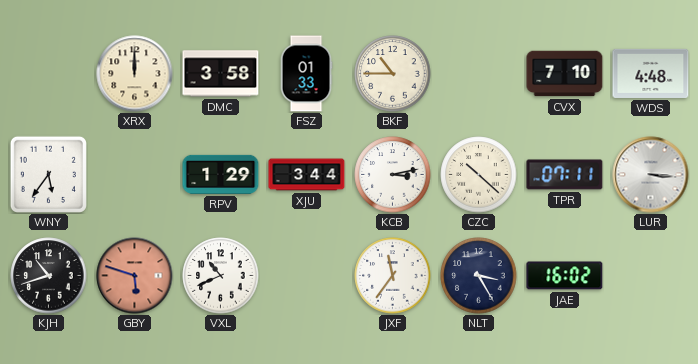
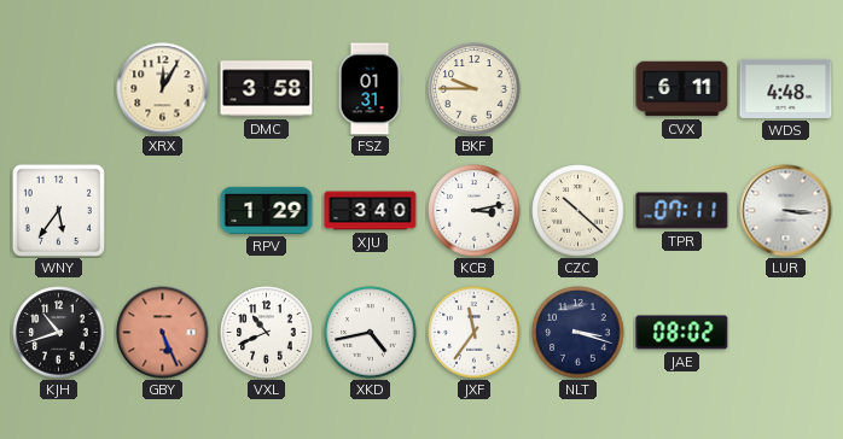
XRX: 12:00 -> 12:05
FSZ: 01:33 -> 01:31
BKF: 10:45 -> 9:45
CVX: 7:10 -> 6:11
XJU: 3:44 -> 3:40
GBY: 5:48 -> 5:26
XKD: none -> 4:43
NLT: 3:25 -> 3:18
JAE: 16:02 -> 08:02
